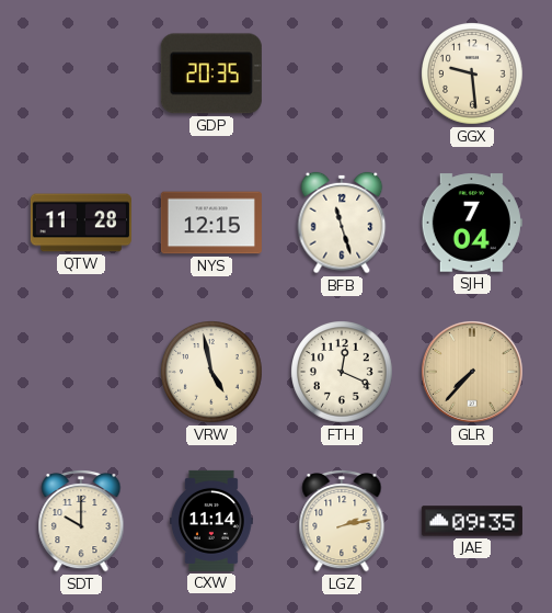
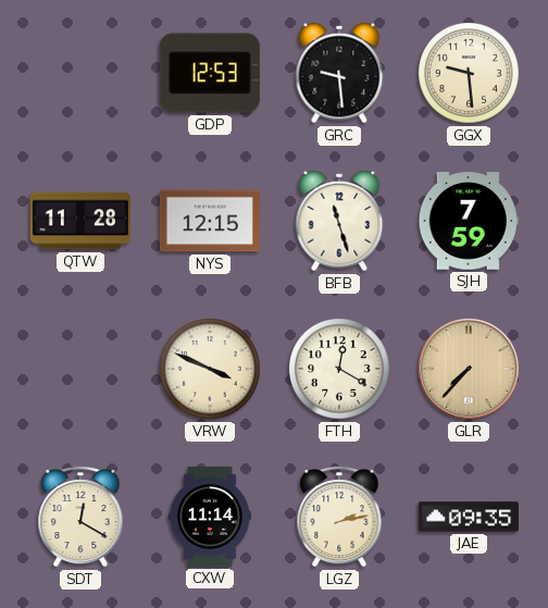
GDP: 20:35 -> 12:53
GRC: none -> 9:29
SJH: 7:04 -> 7:59
VRW: 4:58 -> 3:49
FTH: 12:19 -> 12:20
SDT: 10:00 -> 12:20
